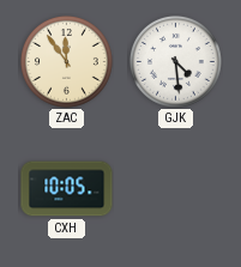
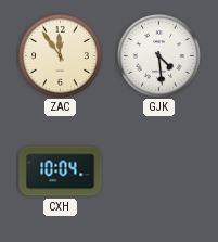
CXH: 10:05 -> 10:04
